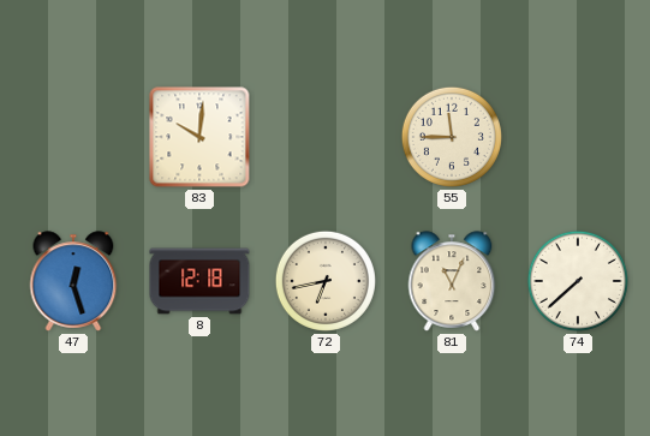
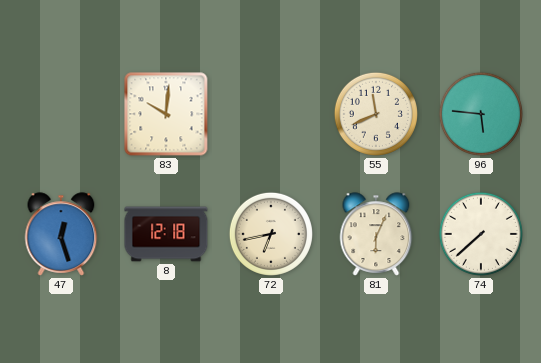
55: 11:45 -> 11:41
96: none -> 5:46
81: 11:04 -> 6:04
